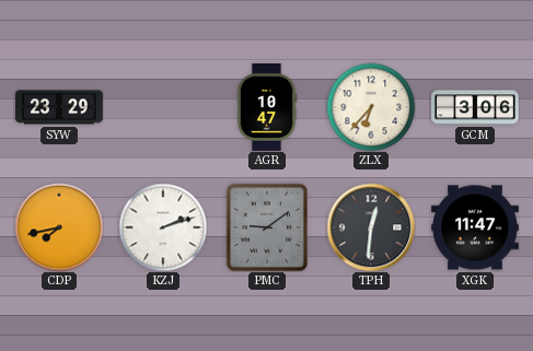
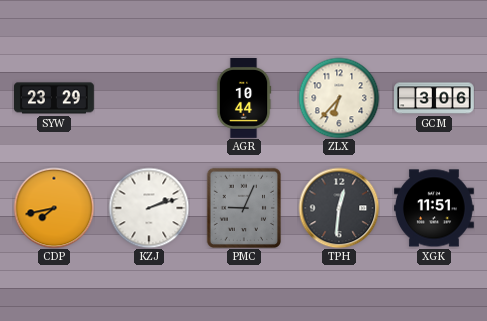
AGR: 10:47 -> 10:44
PMC: 9:09 -> 9:04
XGK: 11:47 -> 11:51
